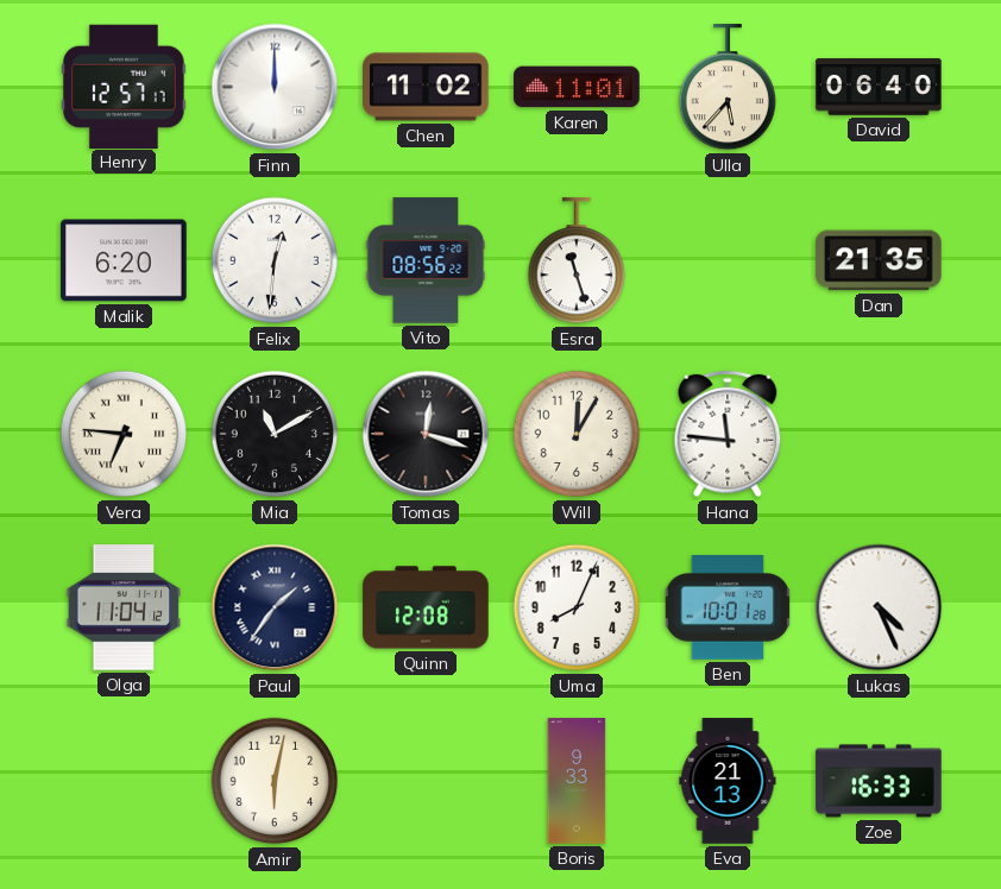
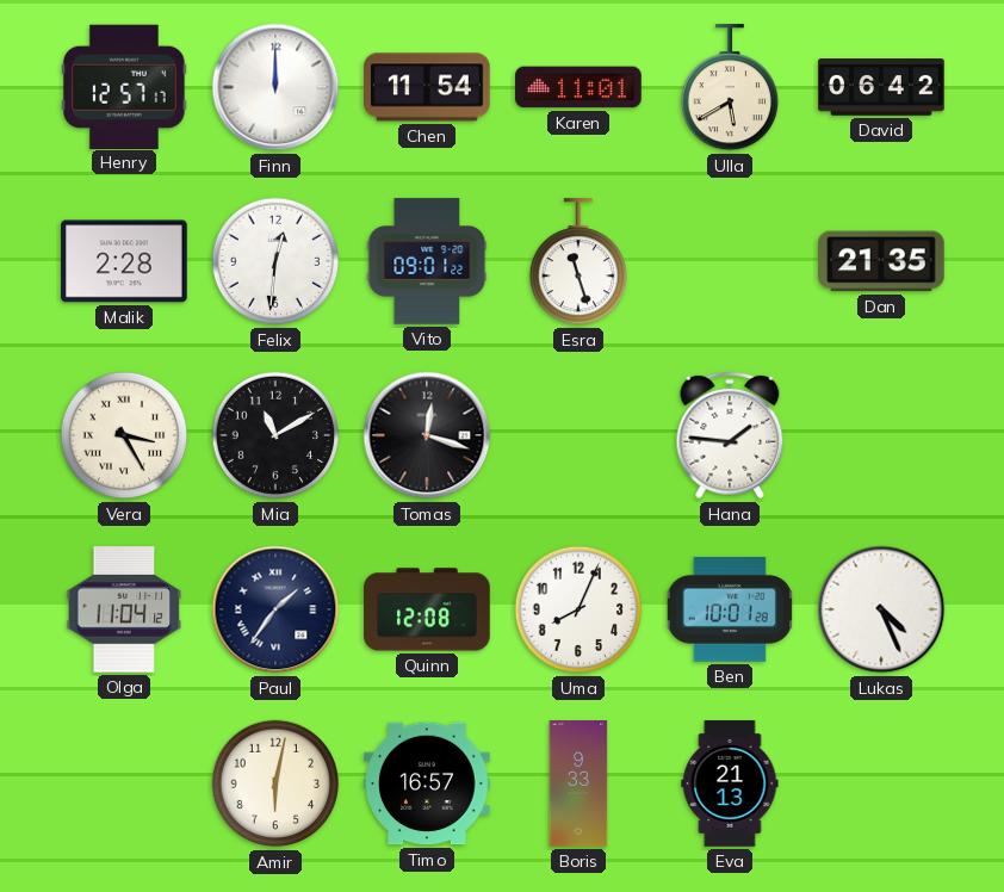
Chen: 11:02 -> 11:54
Ulla: 5:37 -> 5:40
David: 06:40 -> 06:42
Malik: 6:20 -> 2:28
Vito: 08:56 -> 09:01
Vera: 6:46 -> 3:25
Will: 12:05 -> none
Hana: 11:46 -> 1:46
Timo: none -> 16:57
Zoe: 16:33 -> none
